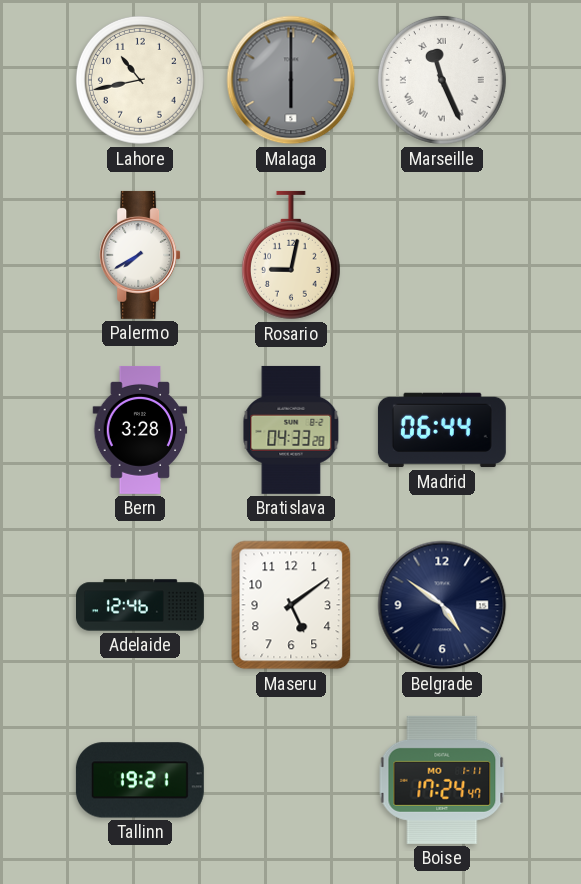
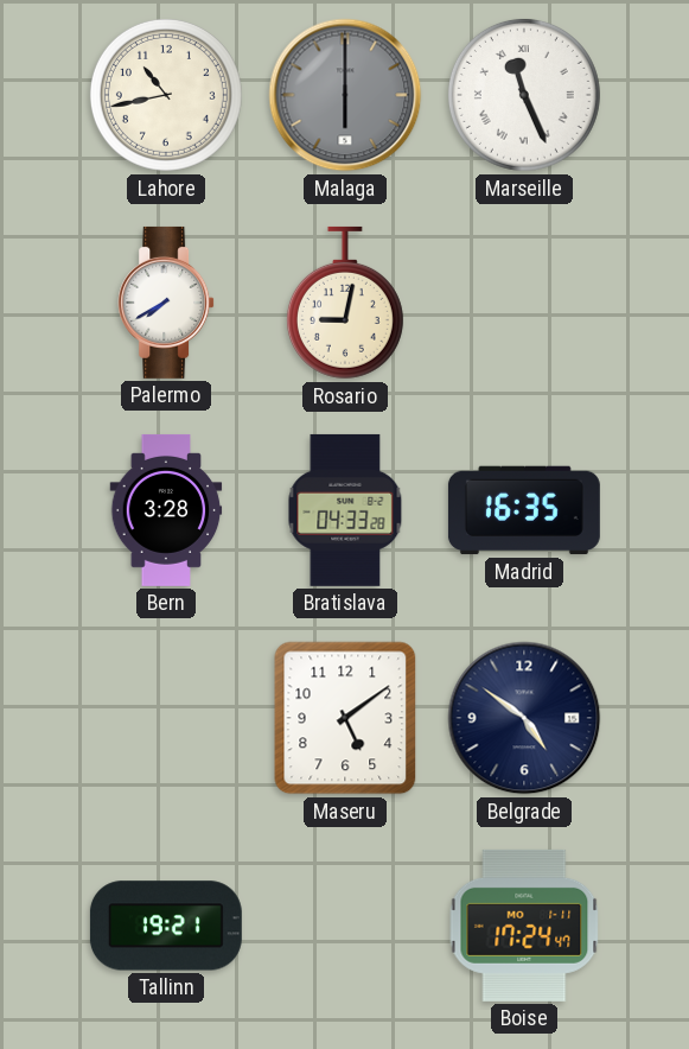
Madrid: 06:44 -> 16:35
Adelaide: 12:46 -> none
